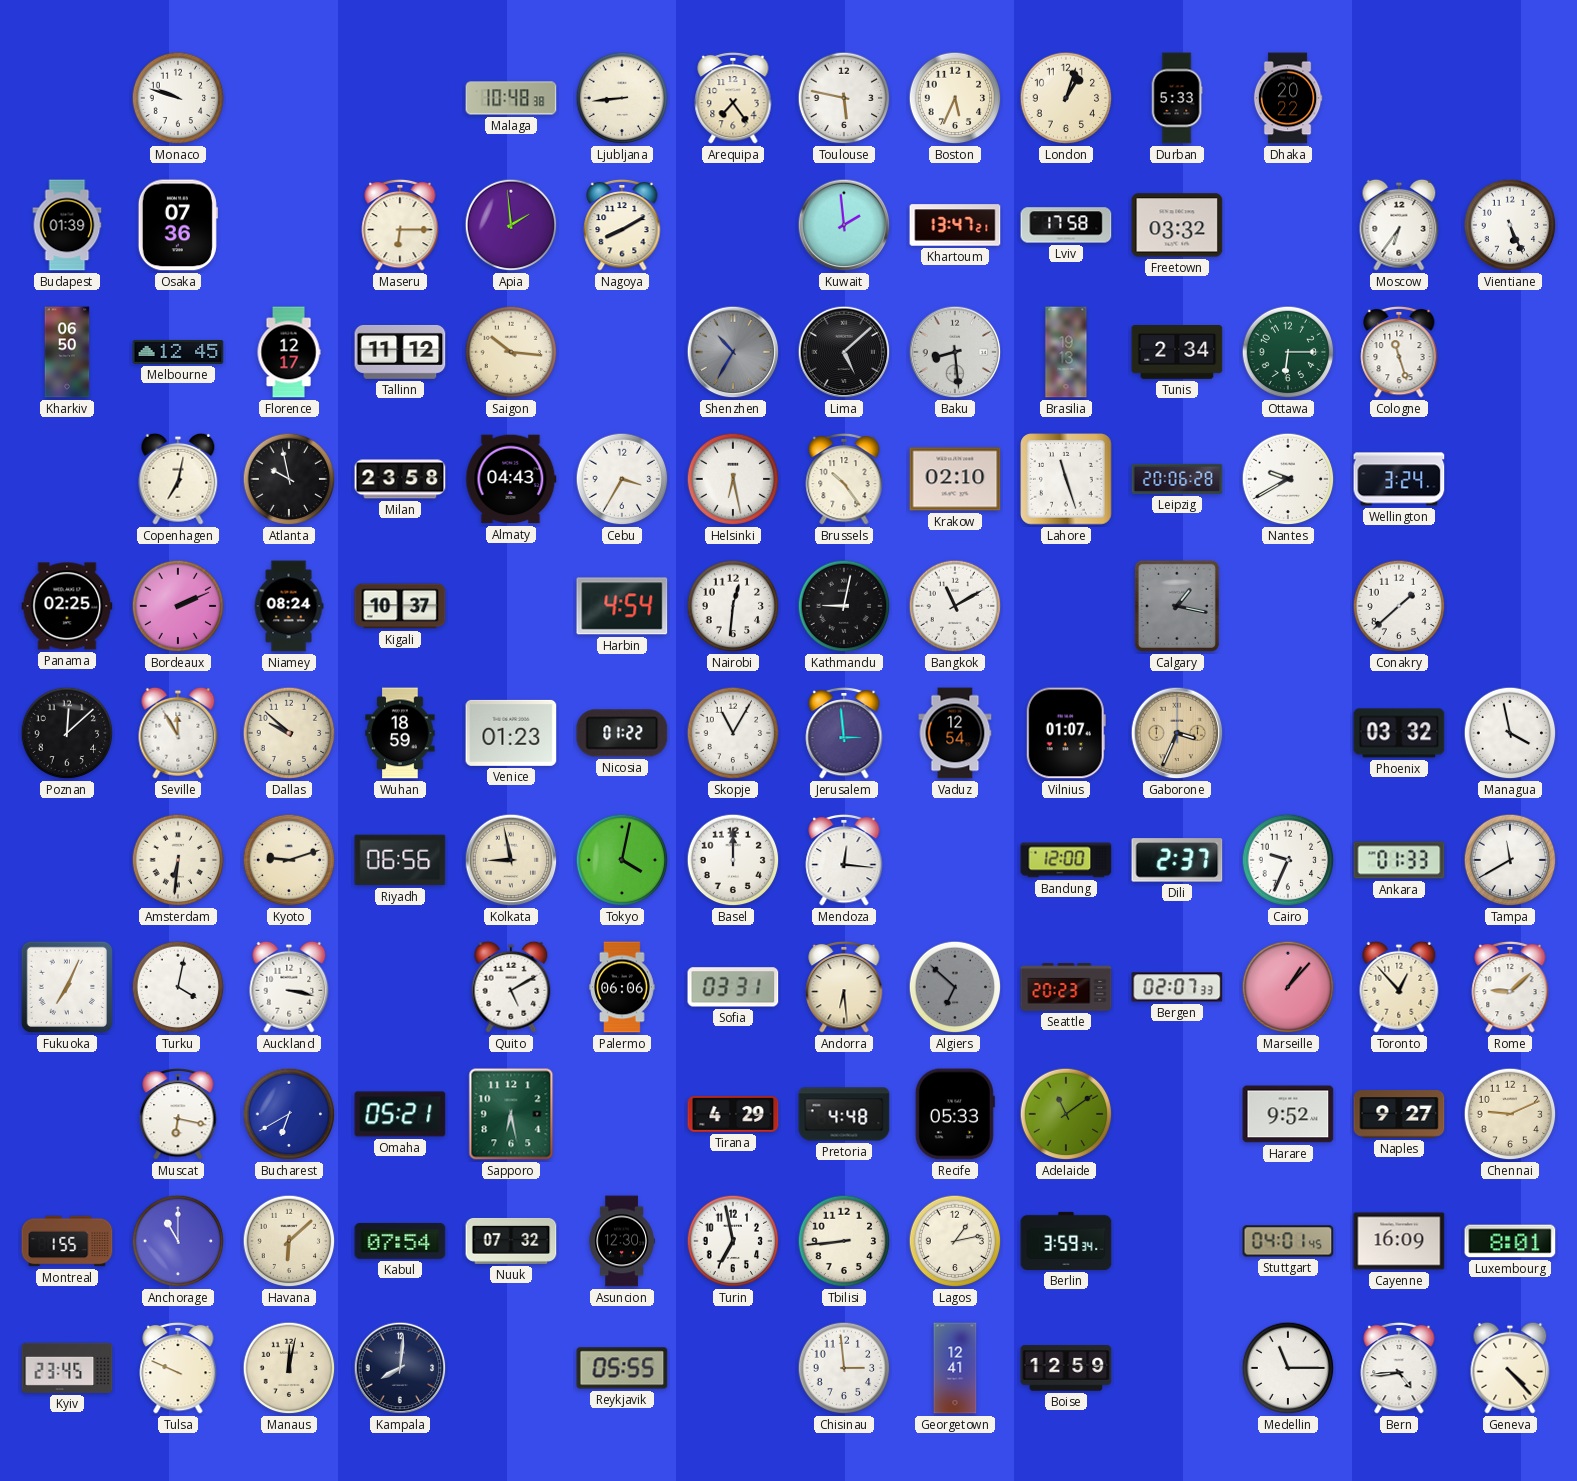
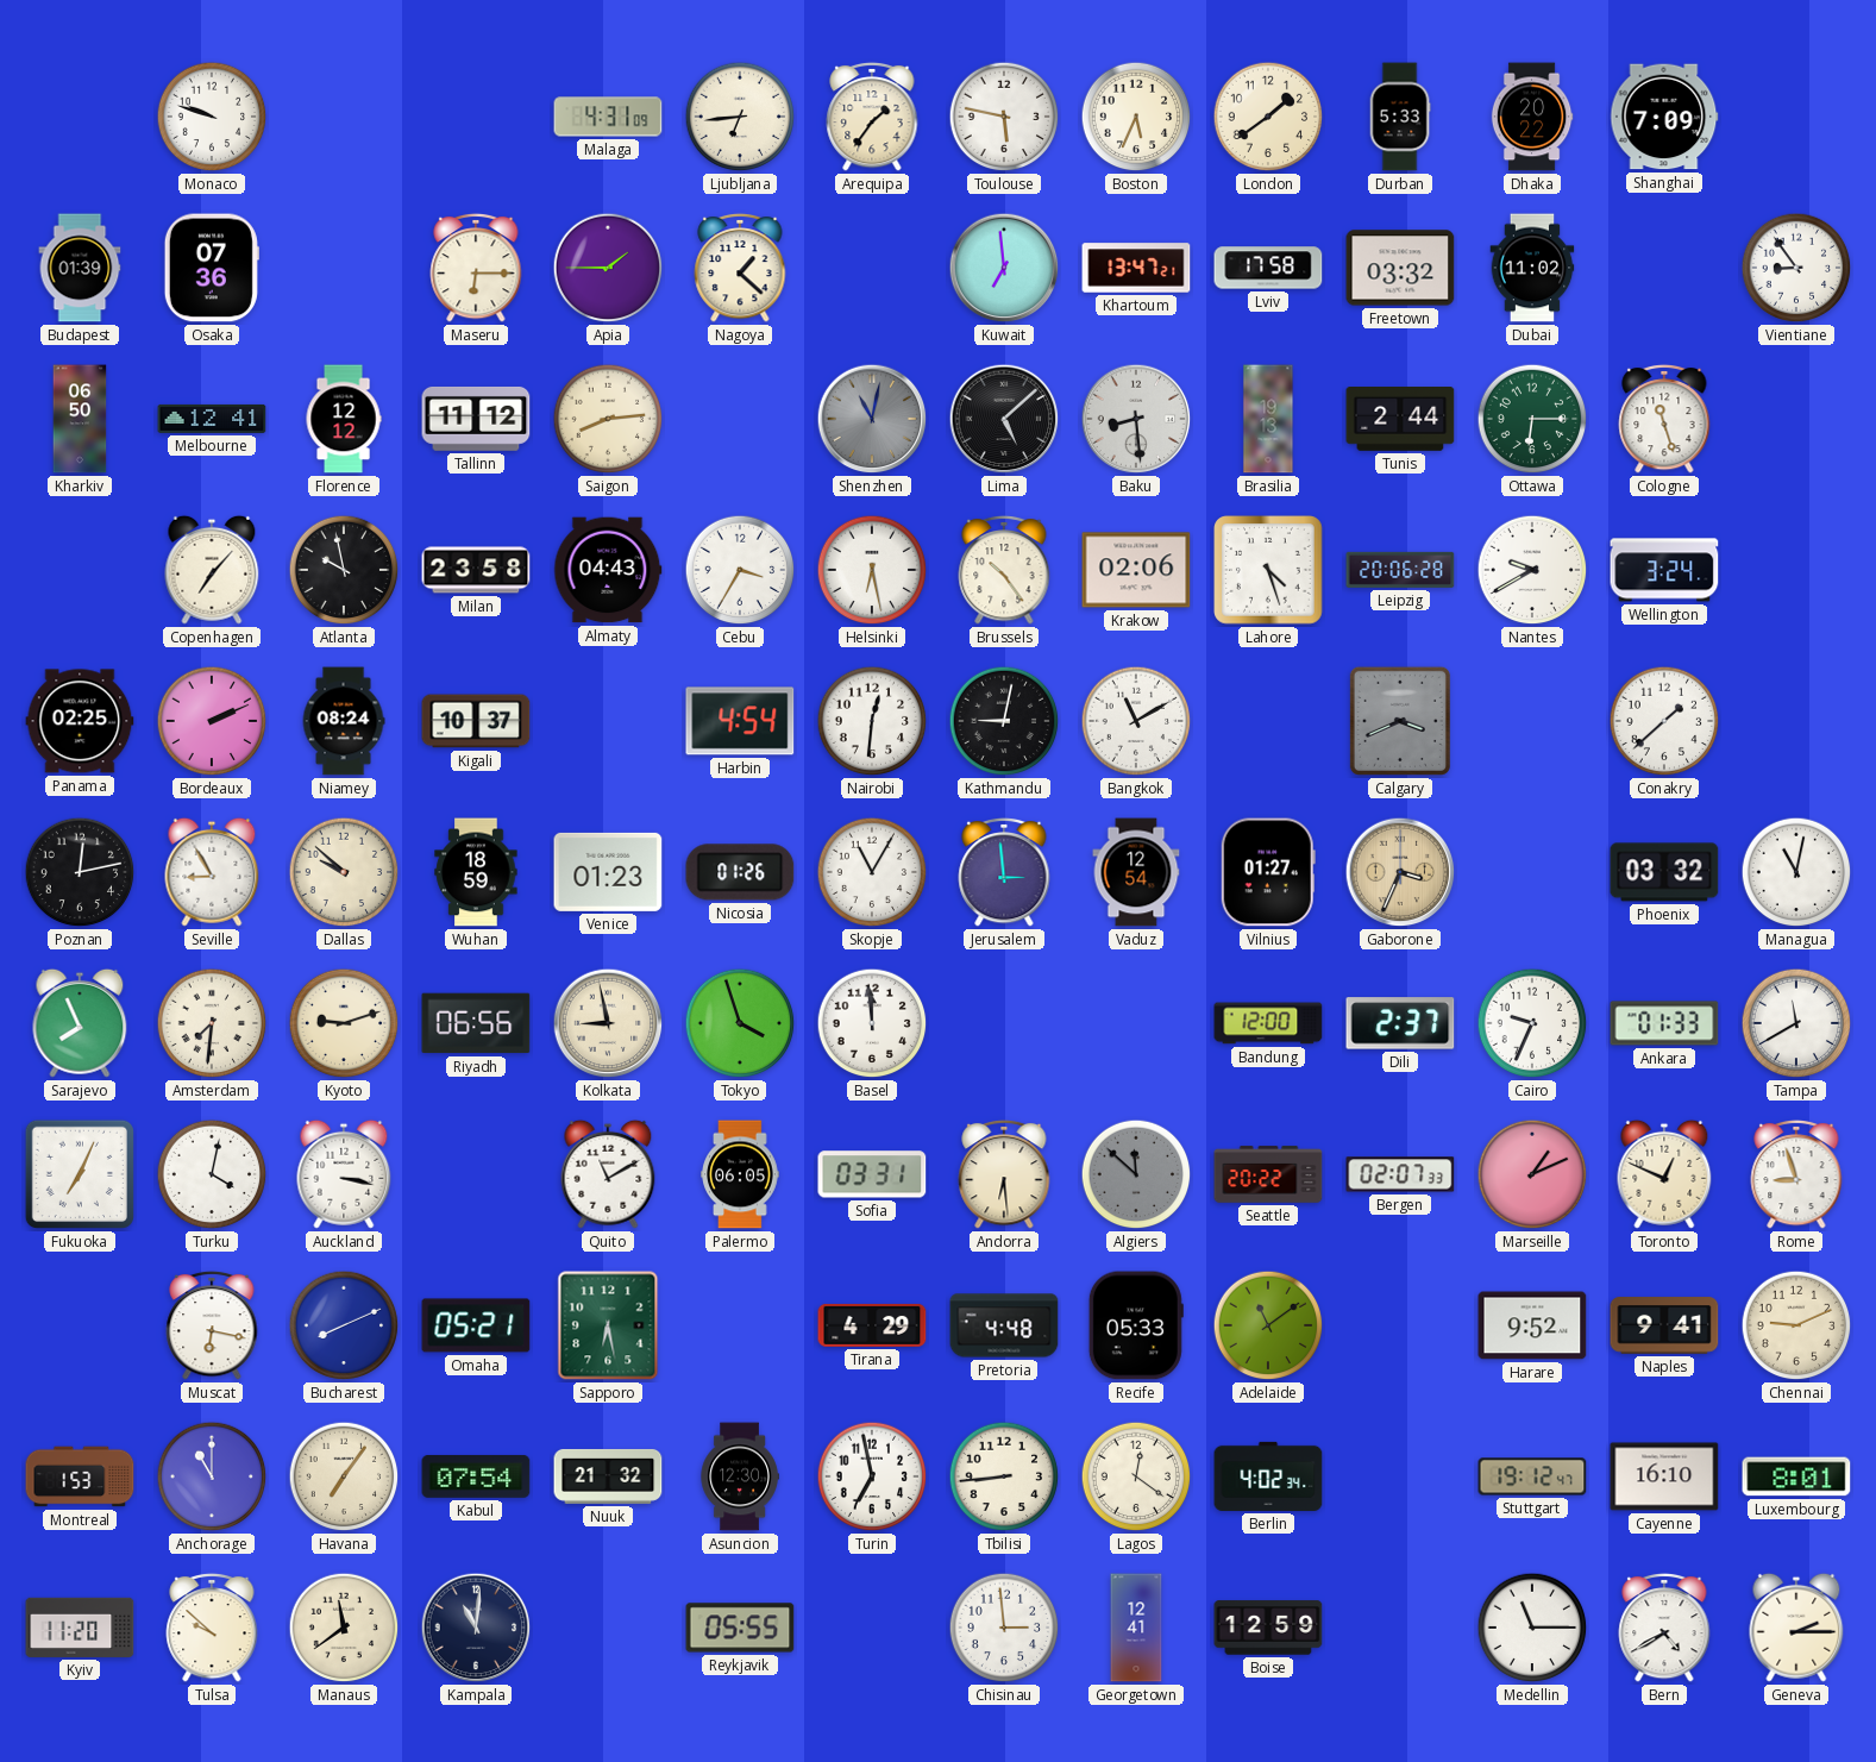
Malaga: 10:48 -> 4:31
Ljubljana: 8:44 -> 6:44
Arequipa: 7:24 -> 1:36
London: 1:03 -> 1:39
Shanghai: none -> 7:09
Apia: 1:59 -> 1:45
Nagoya: 8:10 -> 1:22
Kuwait: 1:59 -> 6:59
Dubai: none -> 11:02
Moscow: 6:36 -> none
Vientiane: 5:26 -> 8:54
Melbourne: 12:45 -> 12:41
Florence: 12:17 -> 12:12
Saigon: 10:16 -> 8:14
Shenzhen: 10:35 -> 11:02
Tunis: 2:34 -> 2:44
Copenhagen: 7:02 -> 7:07
Krakow: 02:10 -> 02:06
Lahore: 11:27 -> 4:27
Calgary: 1:17 -> 3:41
Poznan: 12:08 -> 12:13
Seville: 11:55 -> 8:55
Nicosia: 01:22 -> 01:26
Vilnius: 01:07 -> 01:27
Managua: 3:58 -> 11:02
Sarajevo: none -> 7:56
Amsterdam: 6:31 -> 7:31
Tokyo: 4:02 -> 3:57
Basel: 12:00 -> 11:59
Mendoza: 12:16 -> none
Quito: 5:10 -> 11:10
Palermo: 06:06 -> 06:05
Algiers: 6:52 -> 11:52
Seattle: 20:23 -> 20:22
Marseille: 1:07 -> 1:11
Toronto: 12:53 -> 12:49
Rome: 9:08 -> 8:57
Bucharest: 6:40 -> 8:11
Naples: 9:27 -> 9:41
Montreal: 1:55 -> 1:53
Havana: 6:08 -> 7:06
Nuuk: 07:32 -> 21:32
Lagos: 1:13 -> 12:21
Berlin: 3:59 -> 4:02
Stuttgart: 04:01 -> 19:12
Cayenne: 16:09 -> 16:10
Kyiv: 23:45 -> 11:20
Tulsa: 9:49 -> 9:52
Manaus: 12:02 -> 11:39
Kampala: 8:01 -> 11:01
Bern: 4:44 -> 4:40
Geneva: 4:23 -> 2:15
